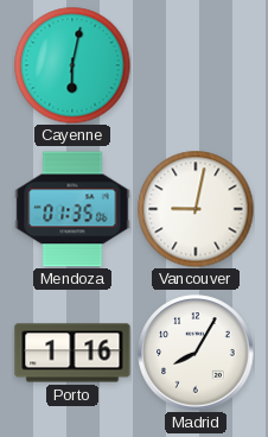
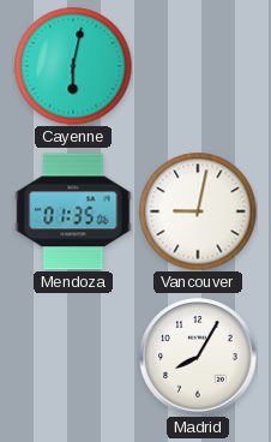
Porto: 1:16 -> none
